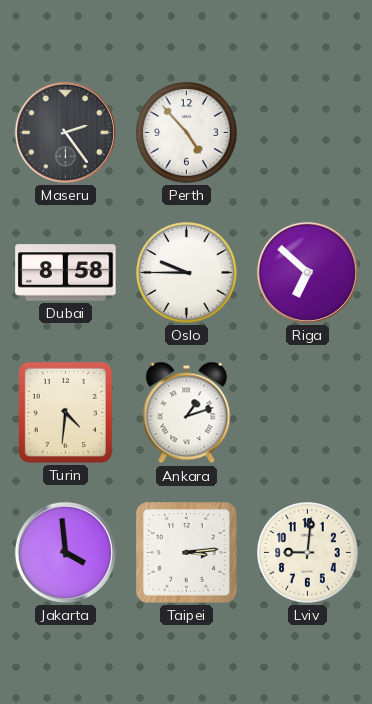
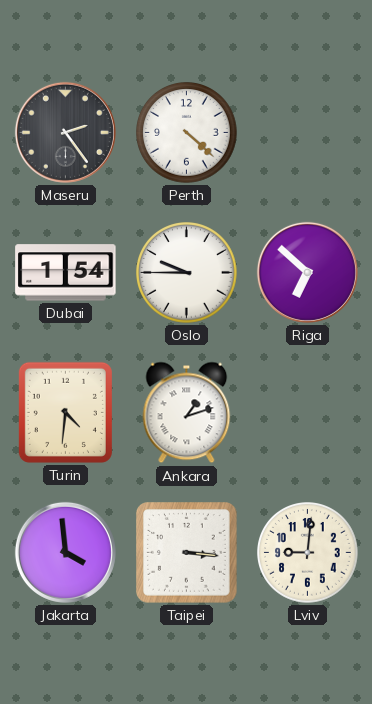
Perth: 4:53 -> 4:22
Dubai: 8:58 -> 1:54
Taipei: 3:14 -> 3:16
